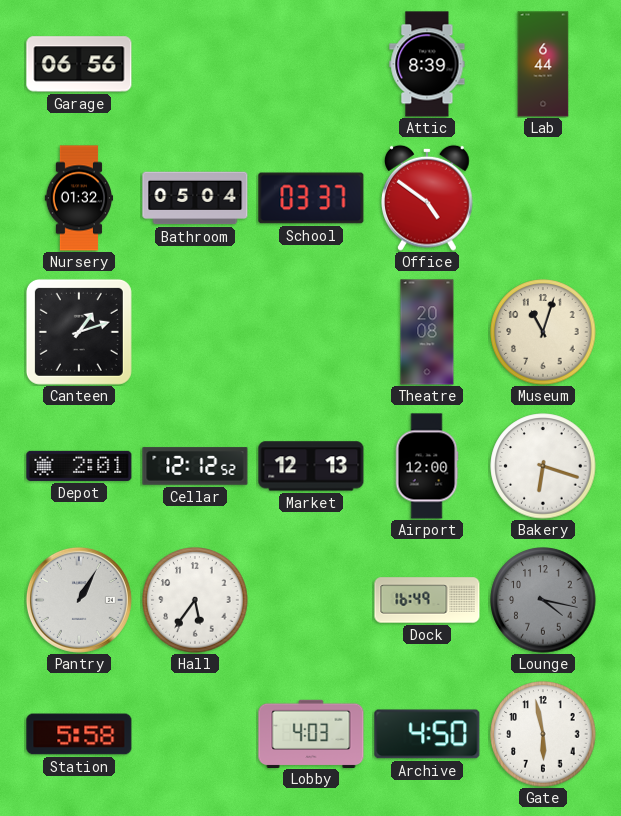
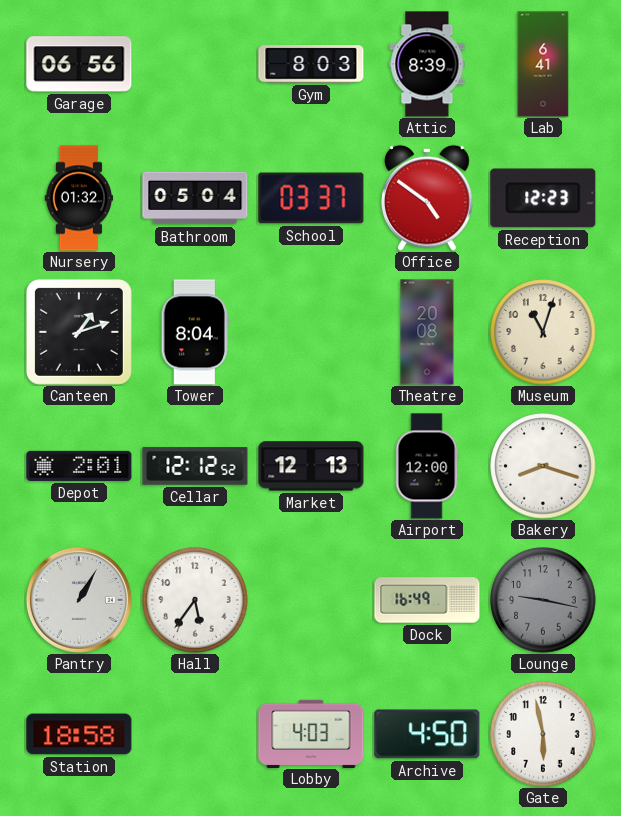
Gym: none -> 8:03
Lab: 6:44 -> 6:41
Reception: none -> 12:23
Tower: none -> 8:04
Bakery: 6:18 -> 8:18
Lounge: 4:17 -> 9:17
Station: 5:58 -> 18:58
